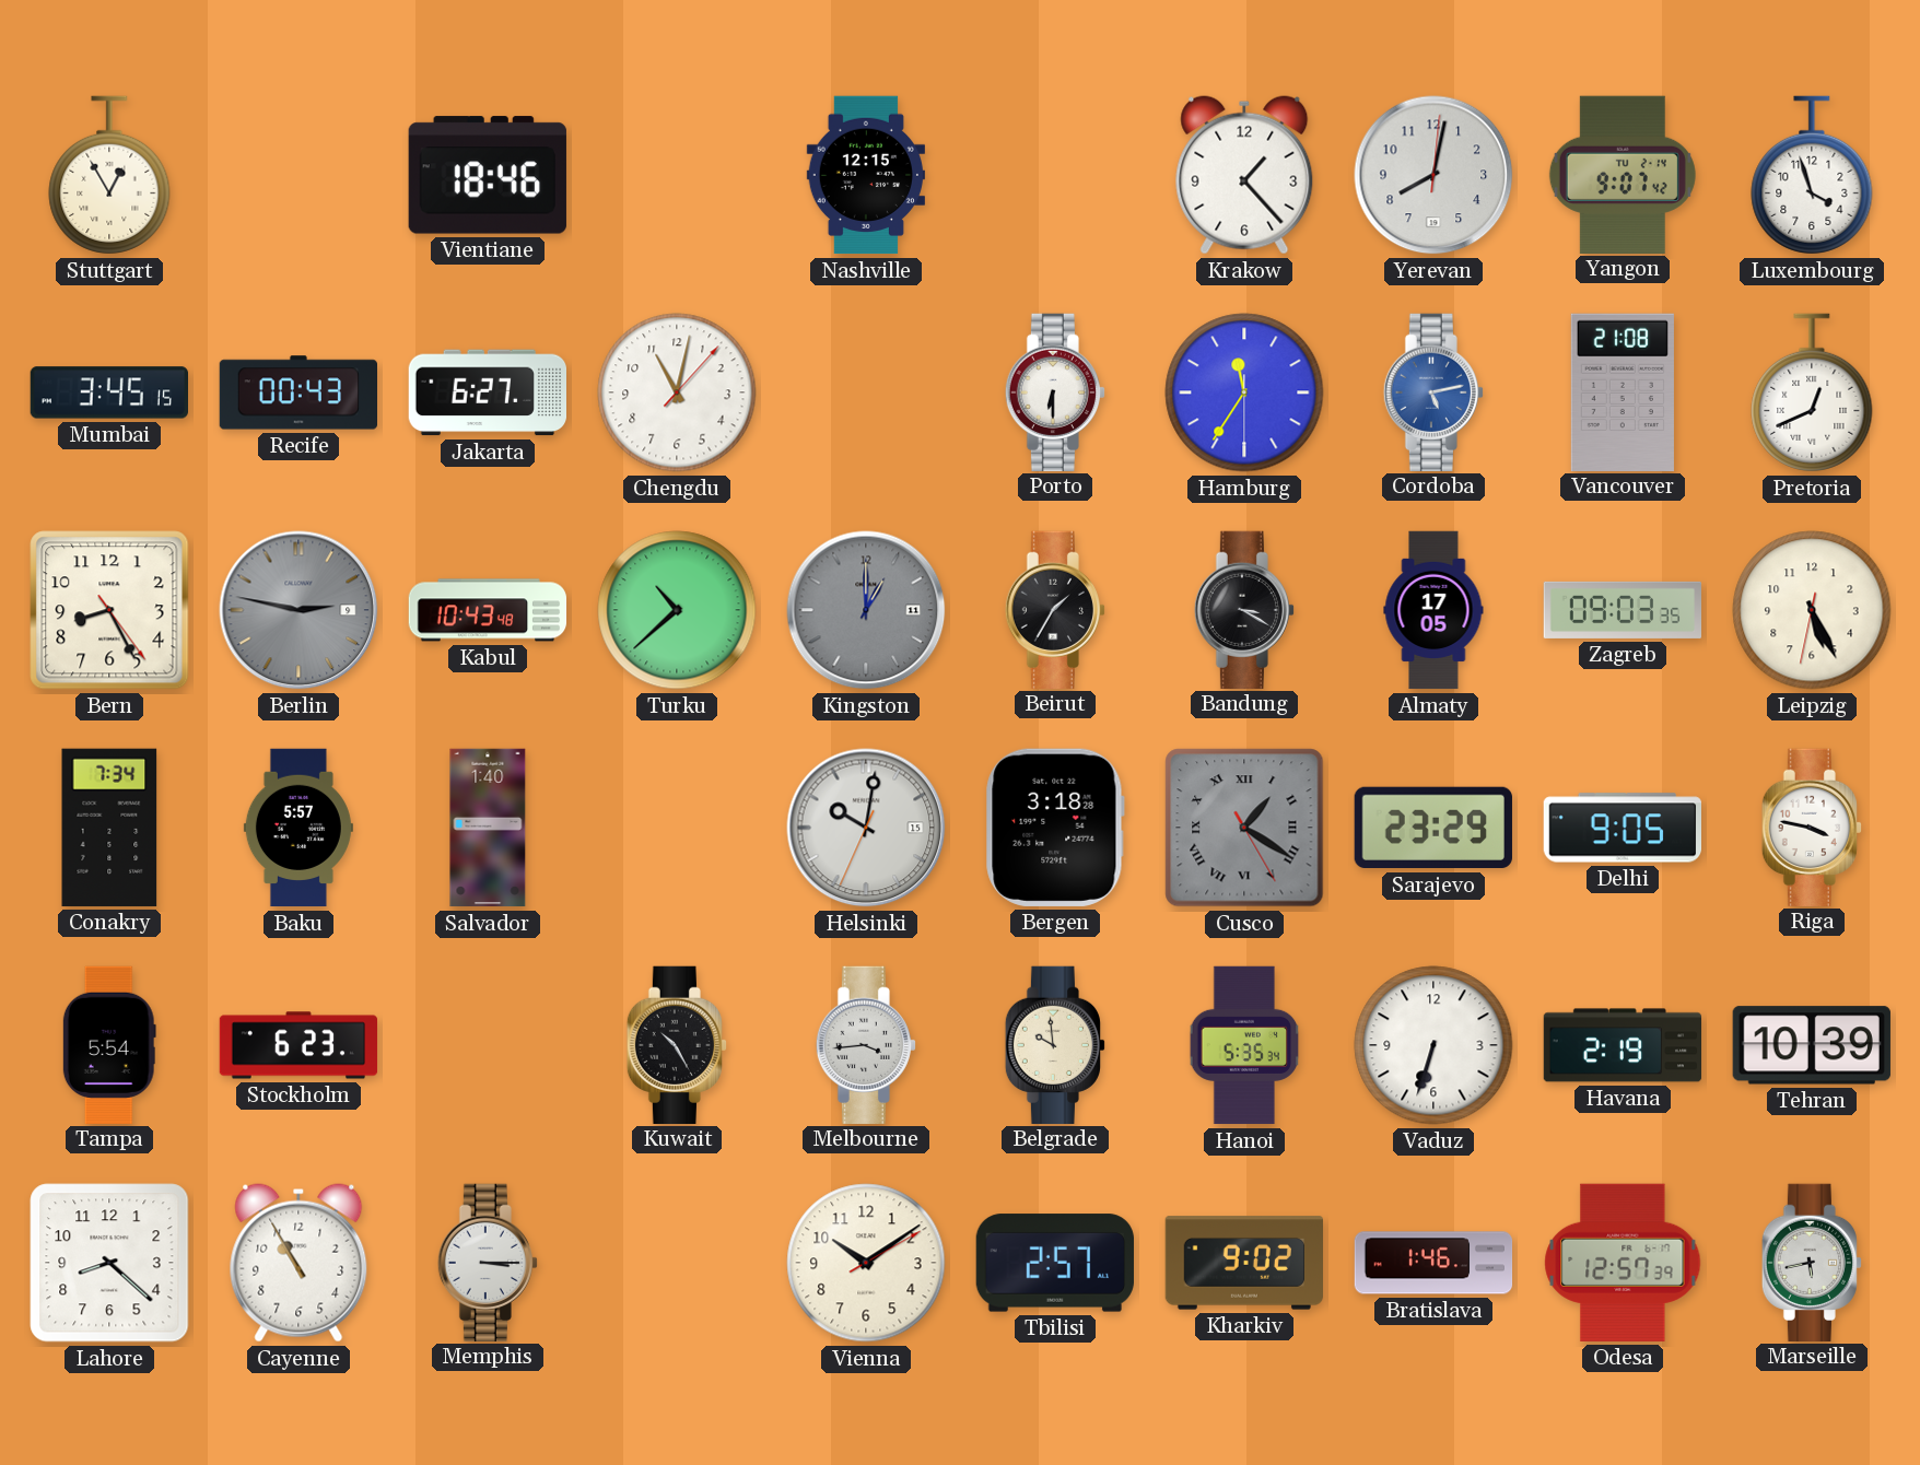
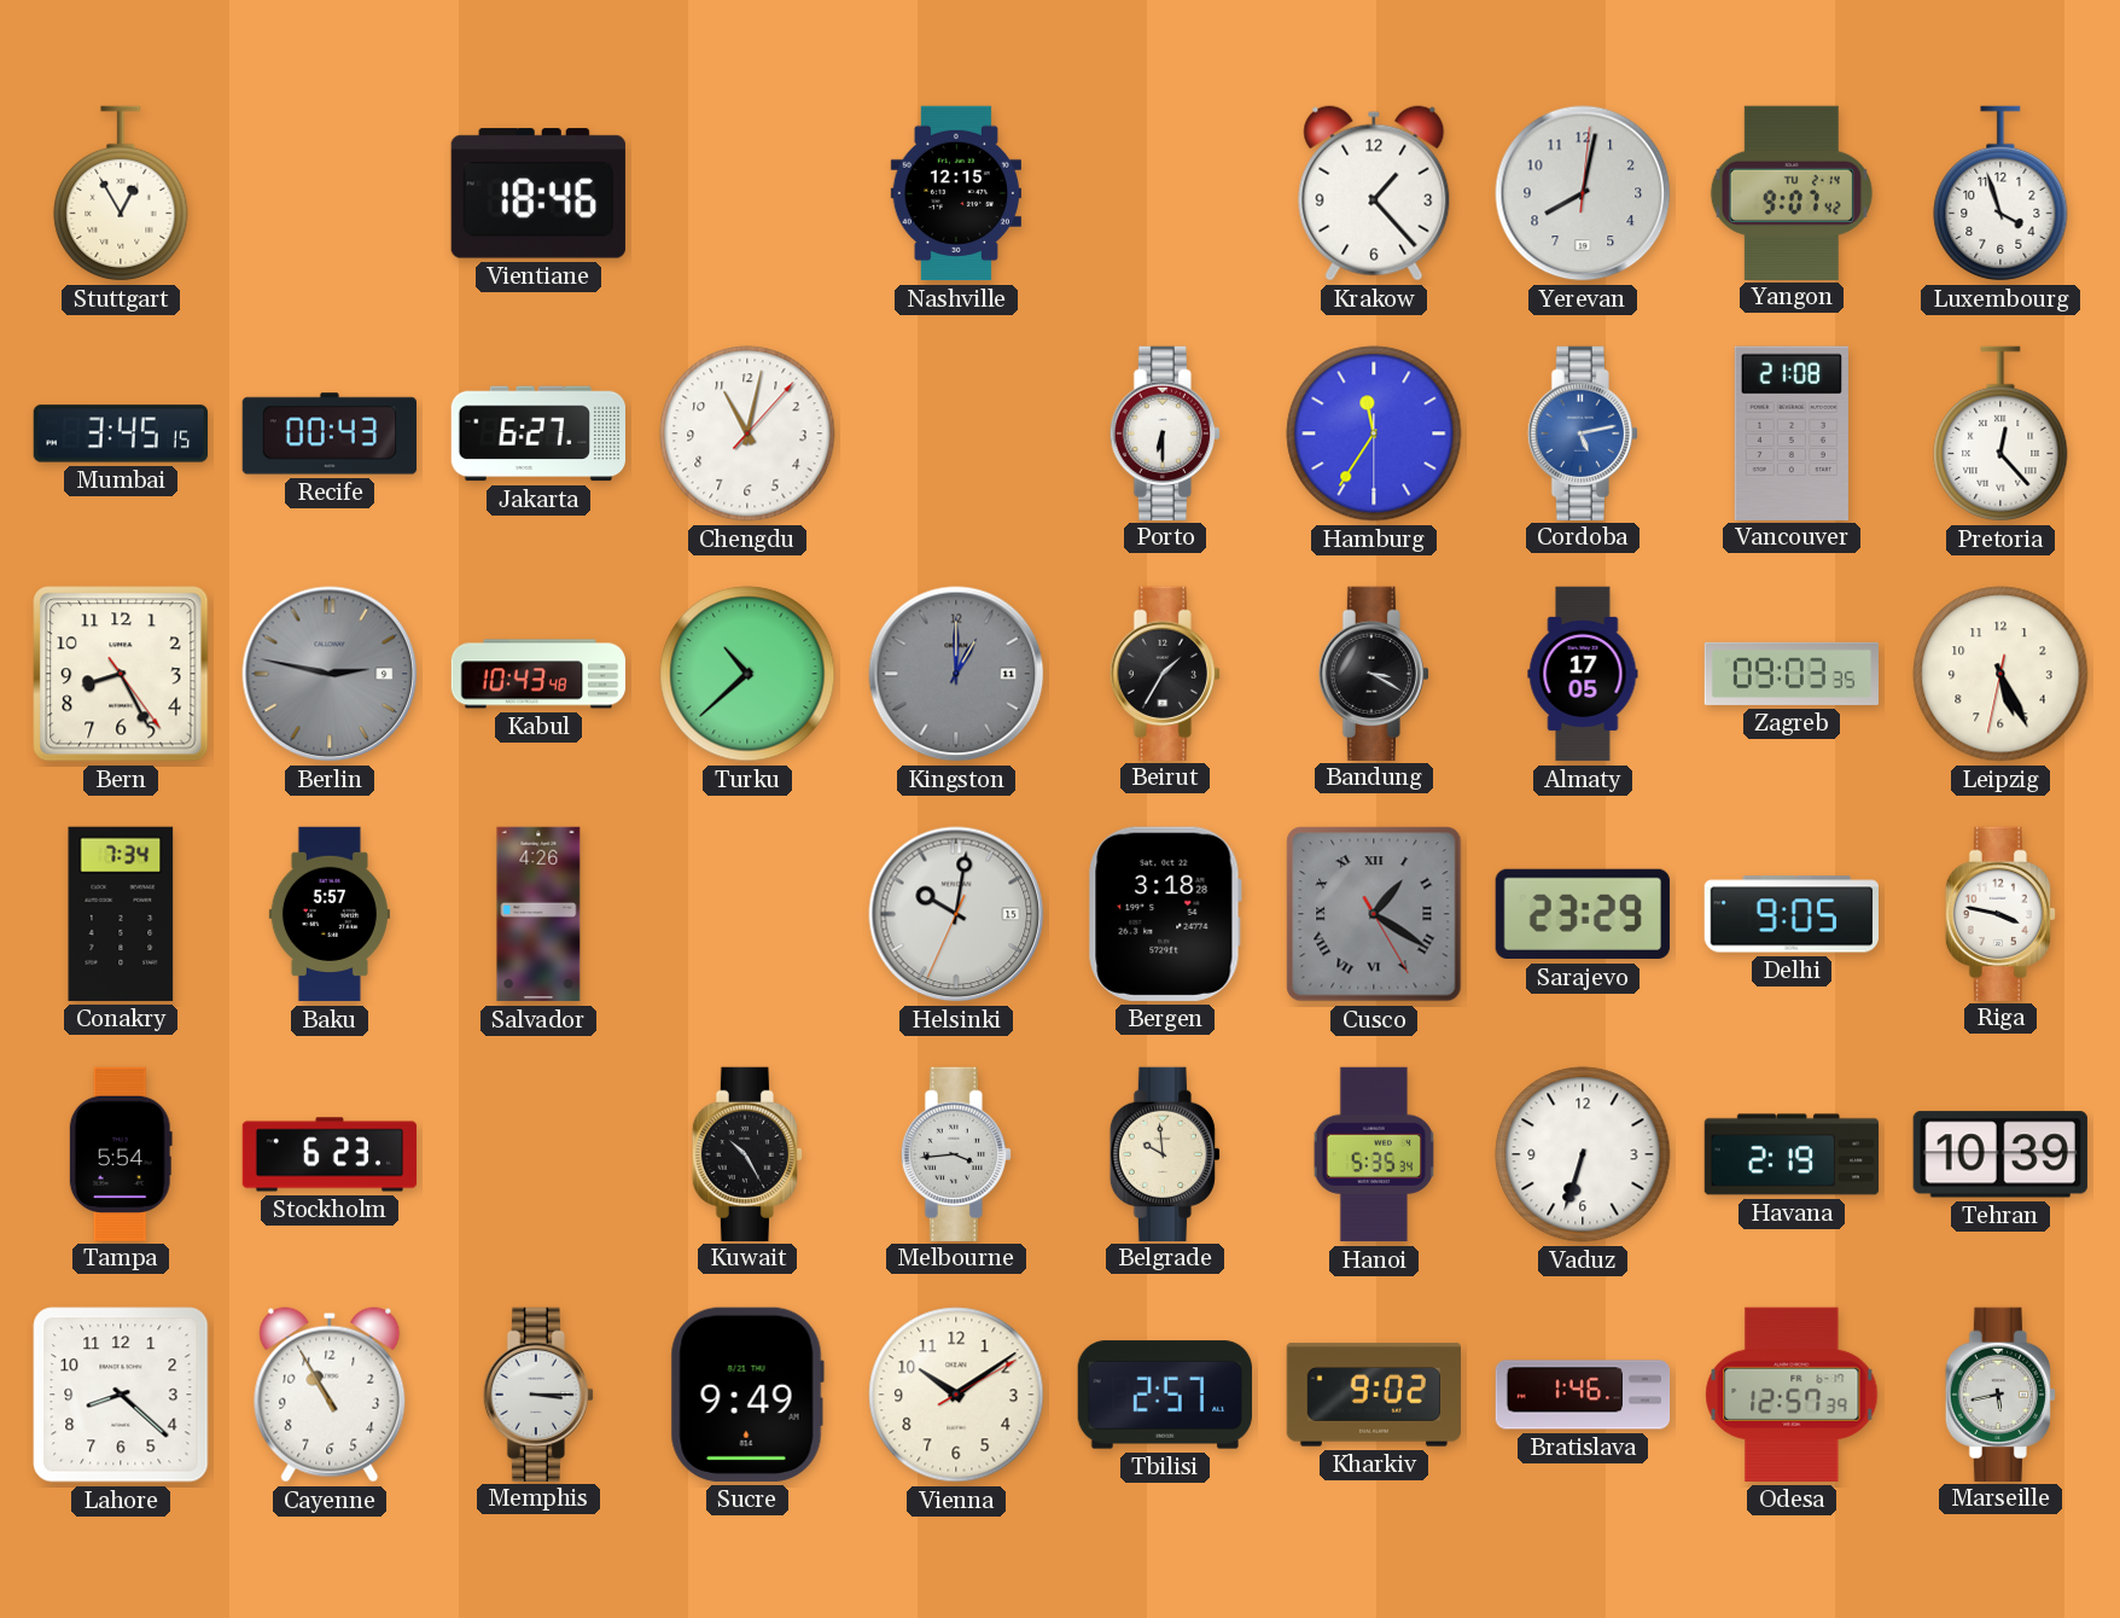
Pretoria: 12:41 -> 12:23
Salvador: 1:40 -> 4:26
Sucre: none -> 9:49
